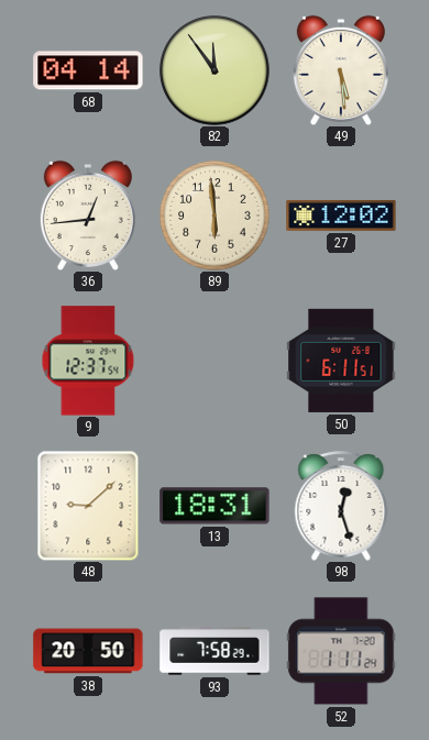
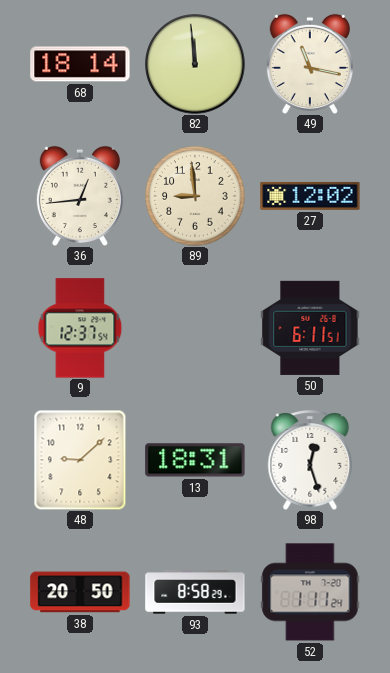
68: 04:14 -> 18:14
82: 11:54 -> 11:59
49: 5:29 -> 11:17
89: 5:59 -> 8:59
93: 7:58 -> 8:58
